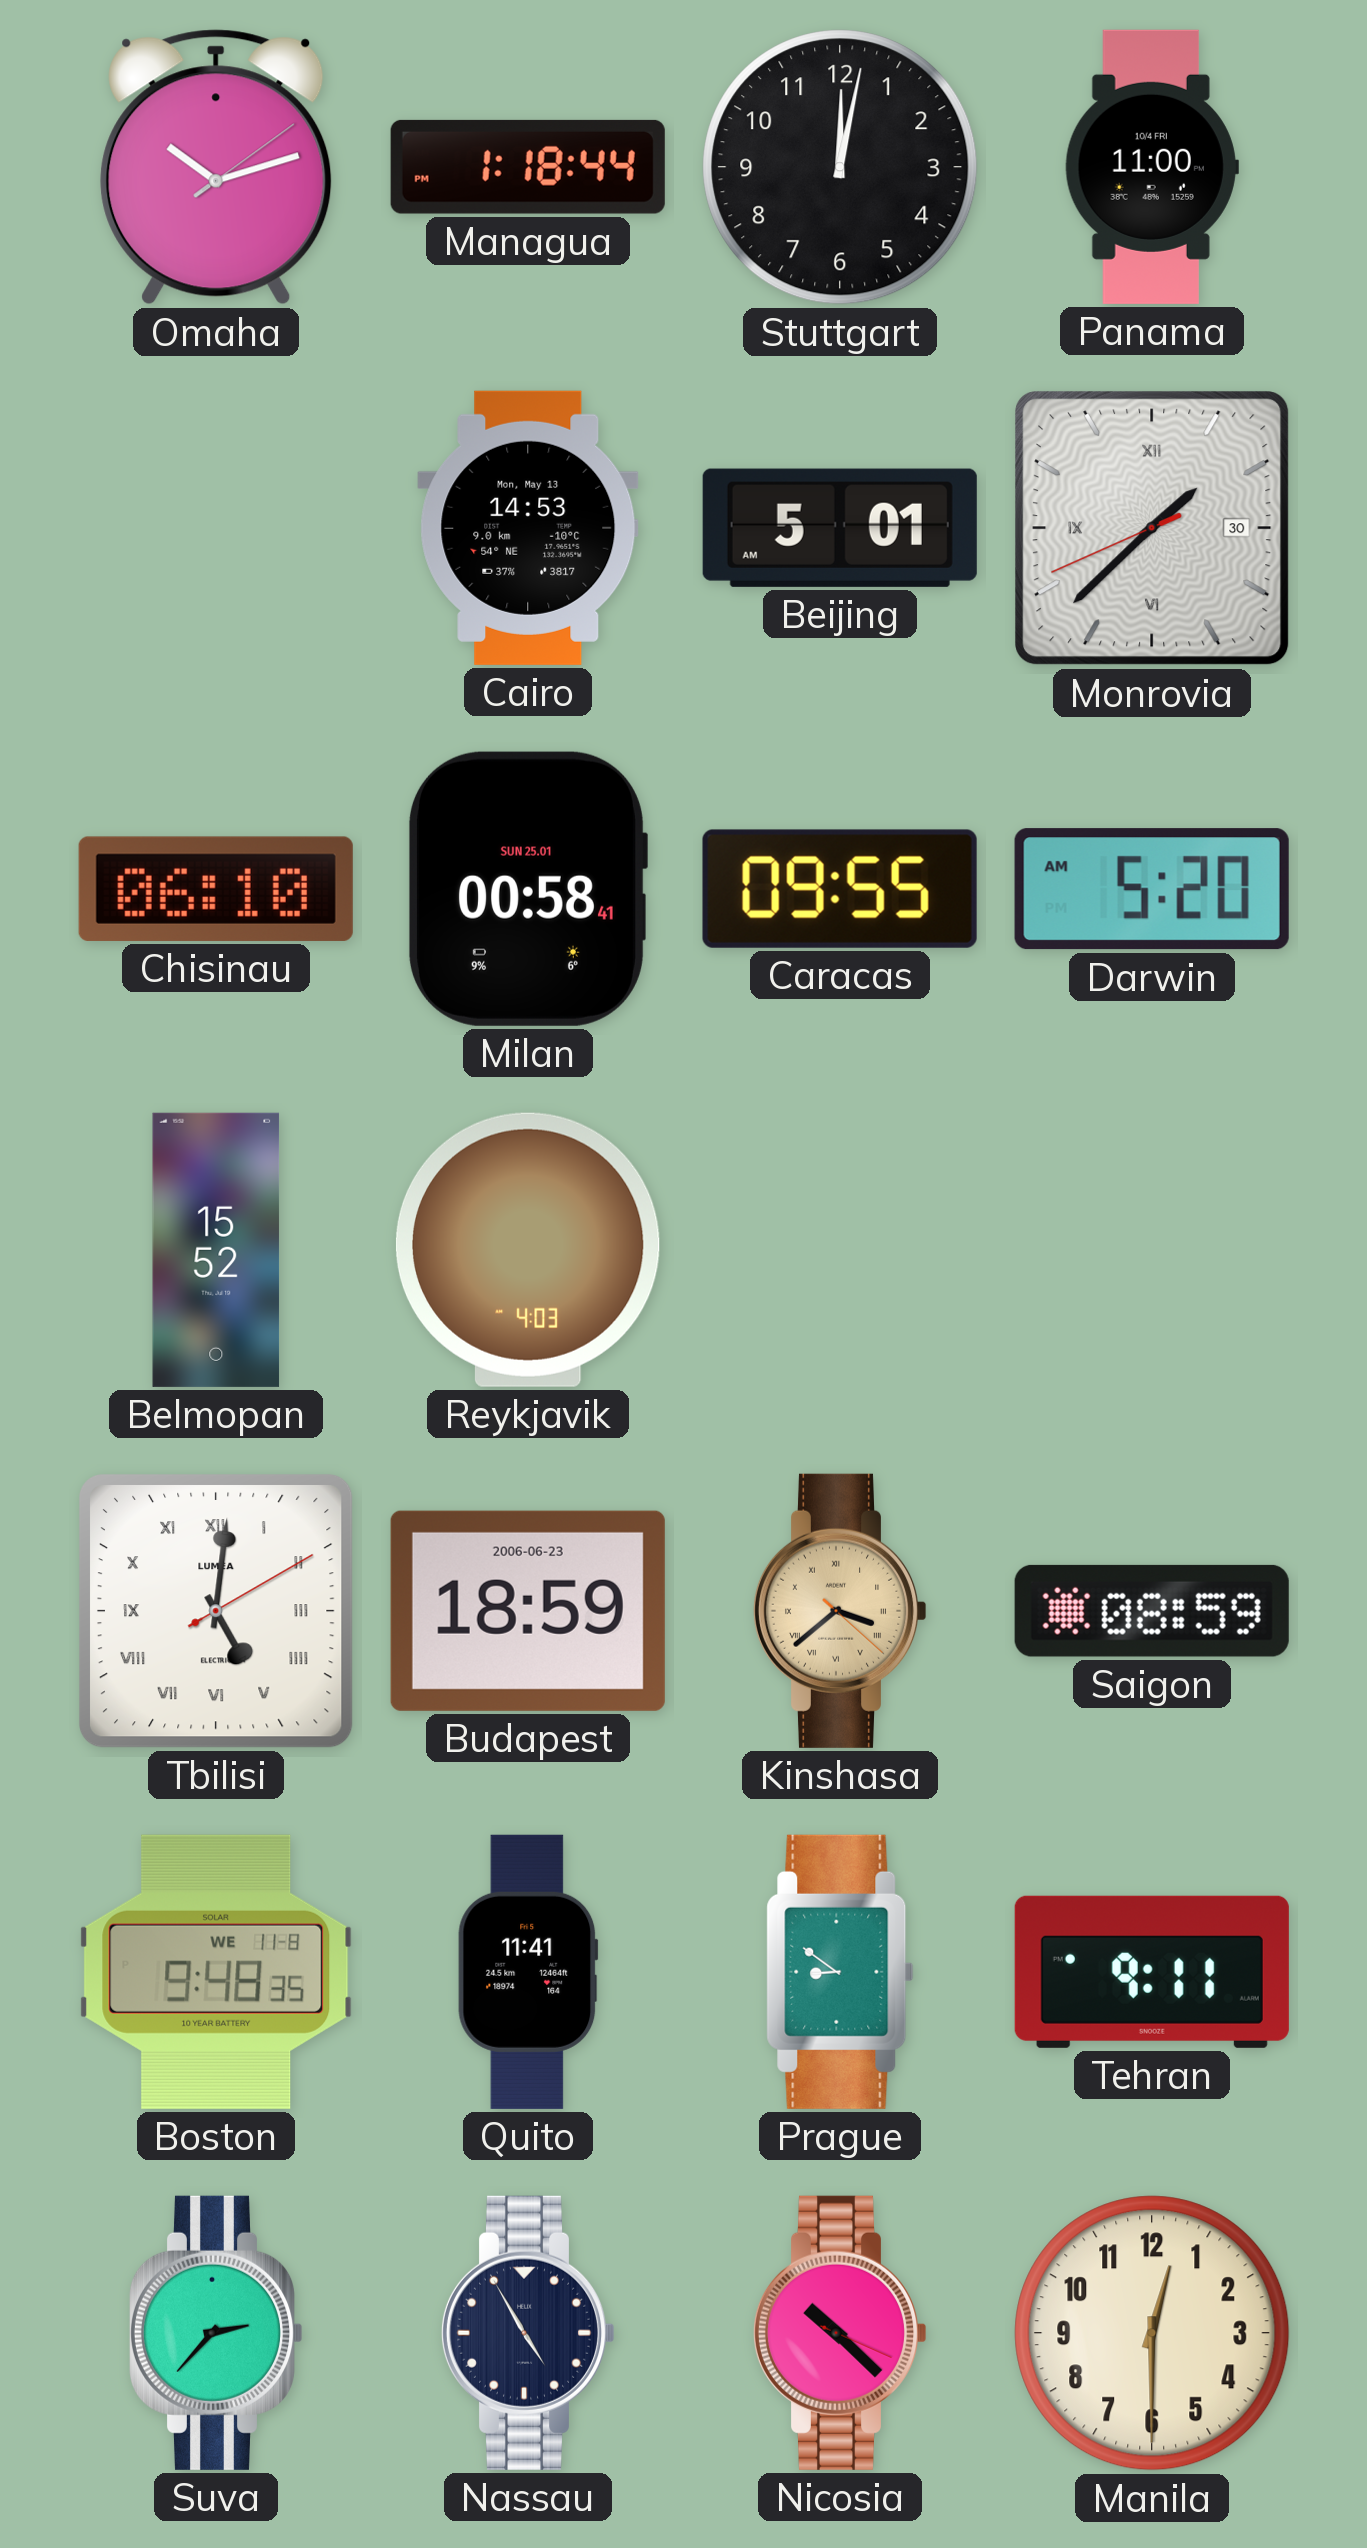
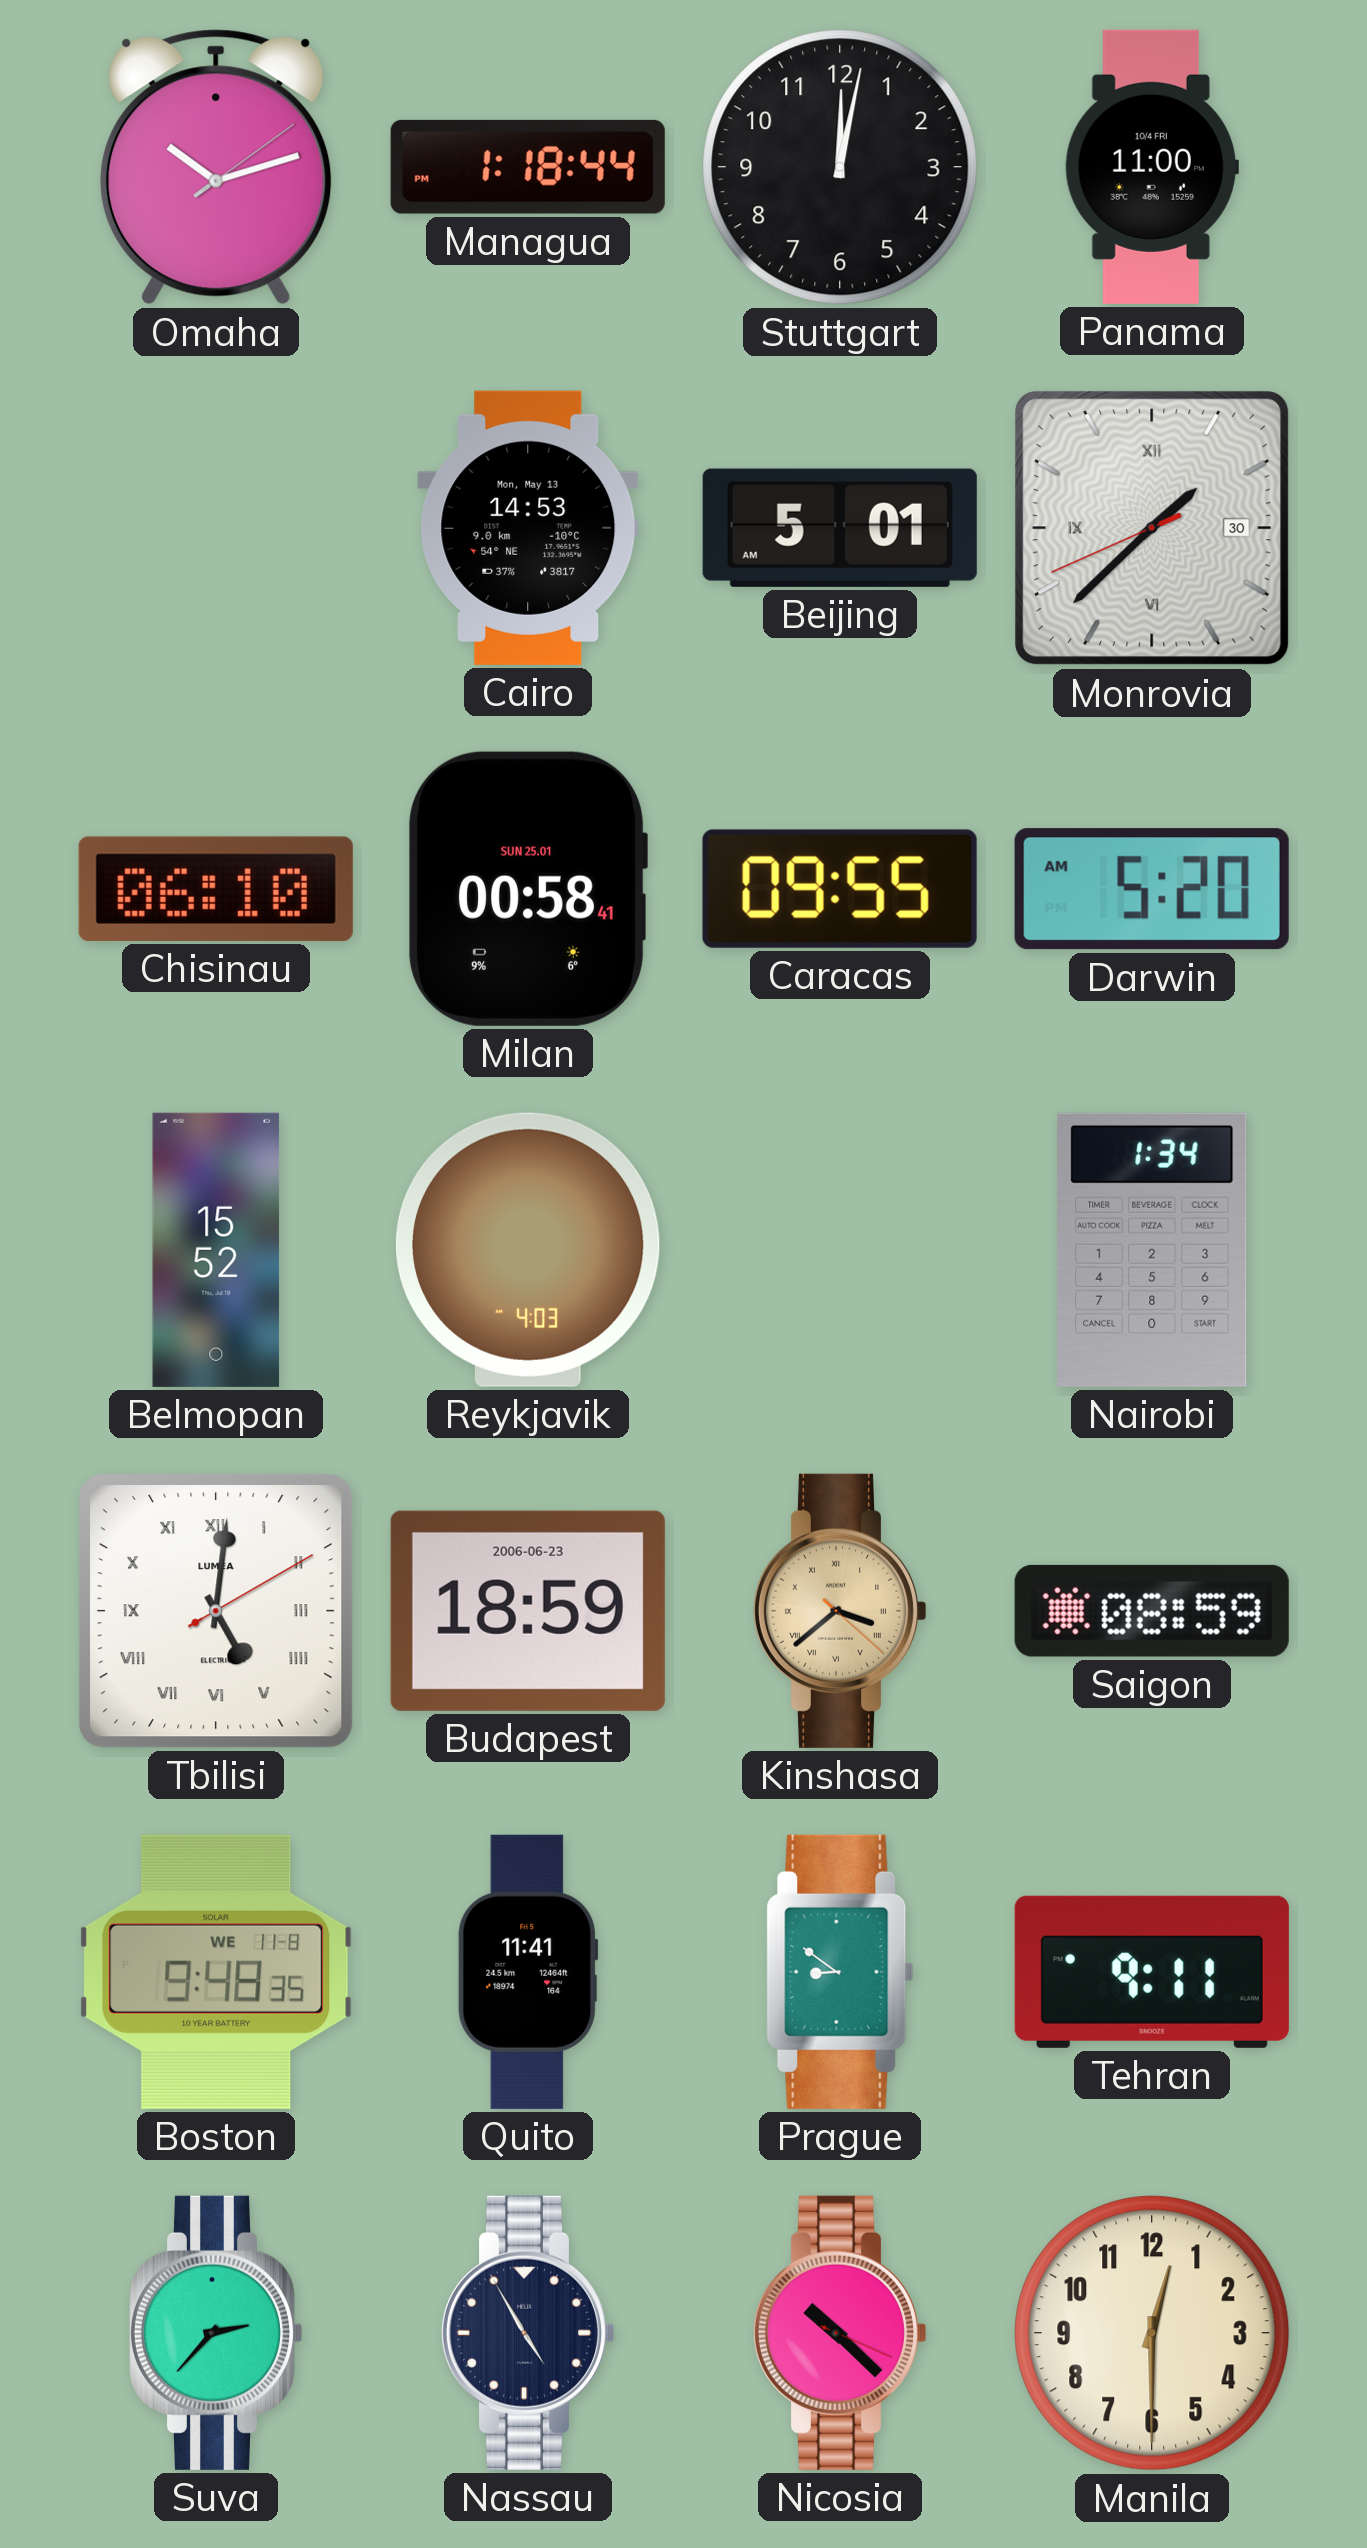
Nairobi: none -> 1:34
